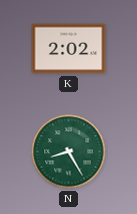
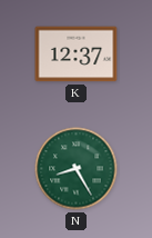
K: 2:02 -> 12:37
